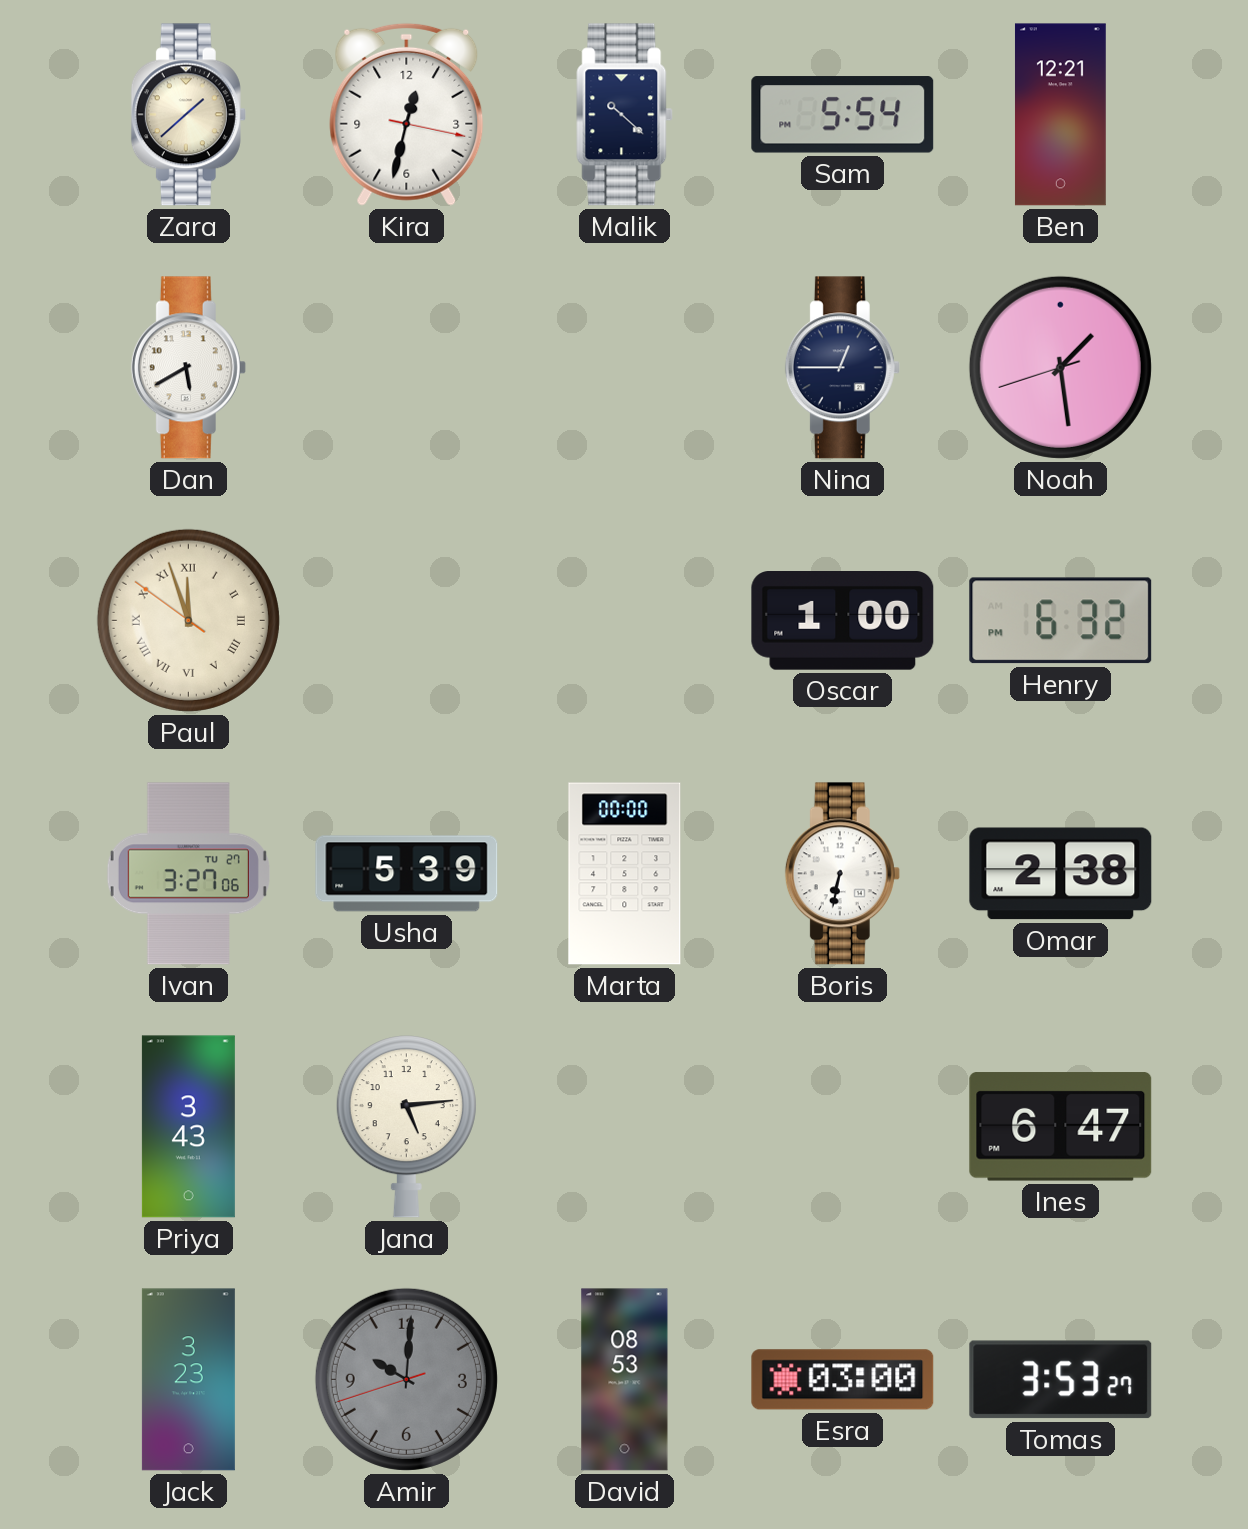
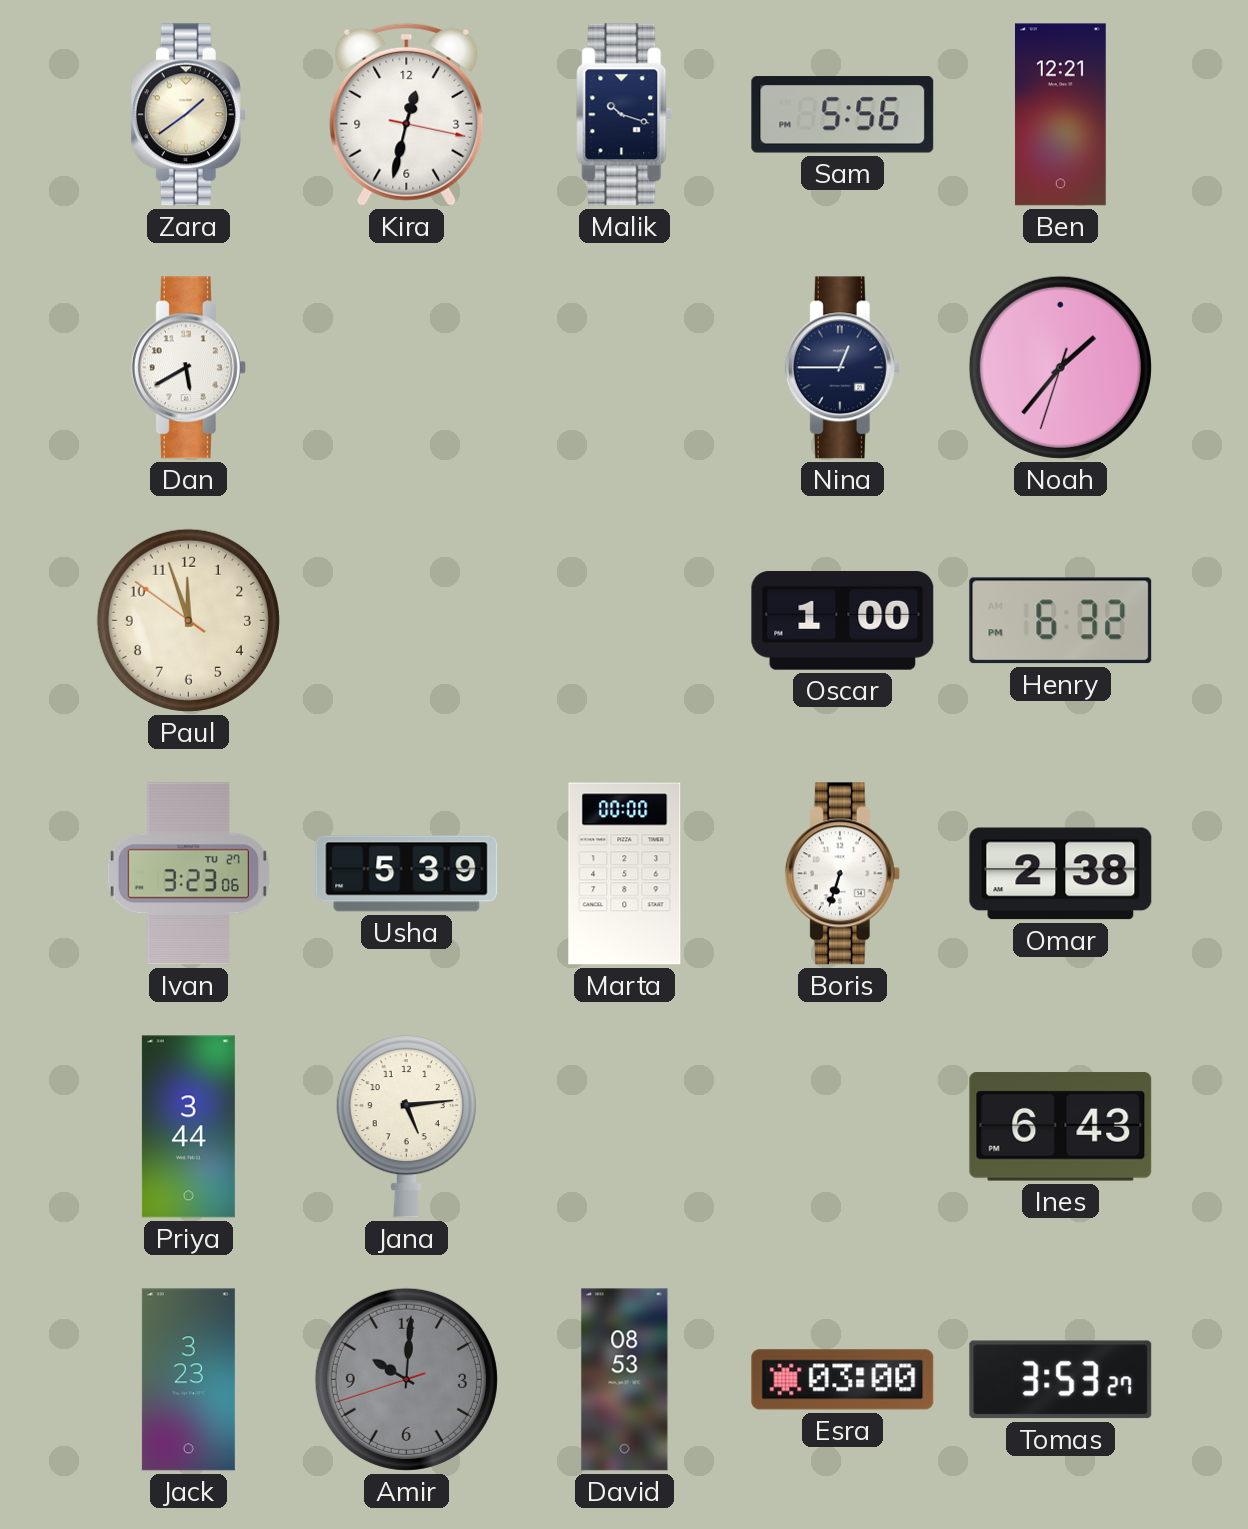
Zara: 1:38 -> 1:39
Malik: 10:22 -> 10:18
Sam: 5:54 -> 5:56
Noah: 1:28 -> 1:36
Paul numerals: Roman -> Arabic
Ivan: 3:27 -> 3:23
Boris: 6:32 -> 6:33
Priya: 3:43 -> 3:44
Ines: 6:47 -> 6:43
